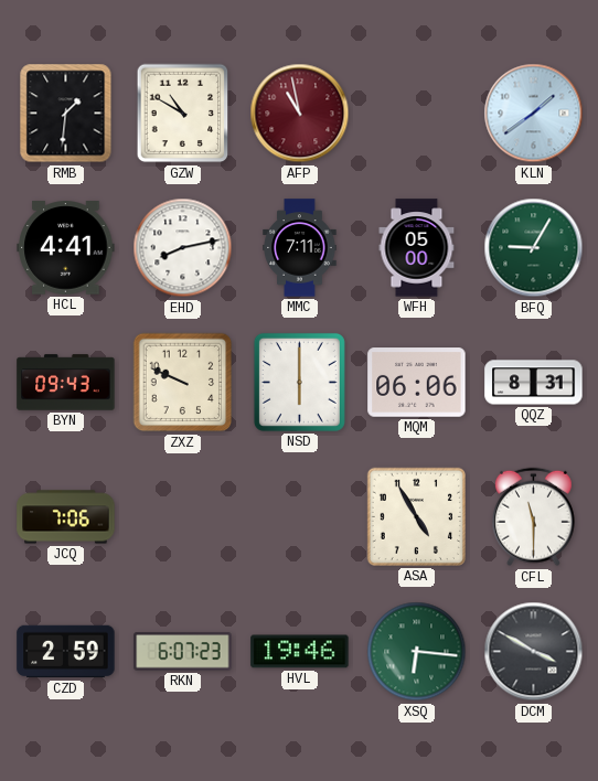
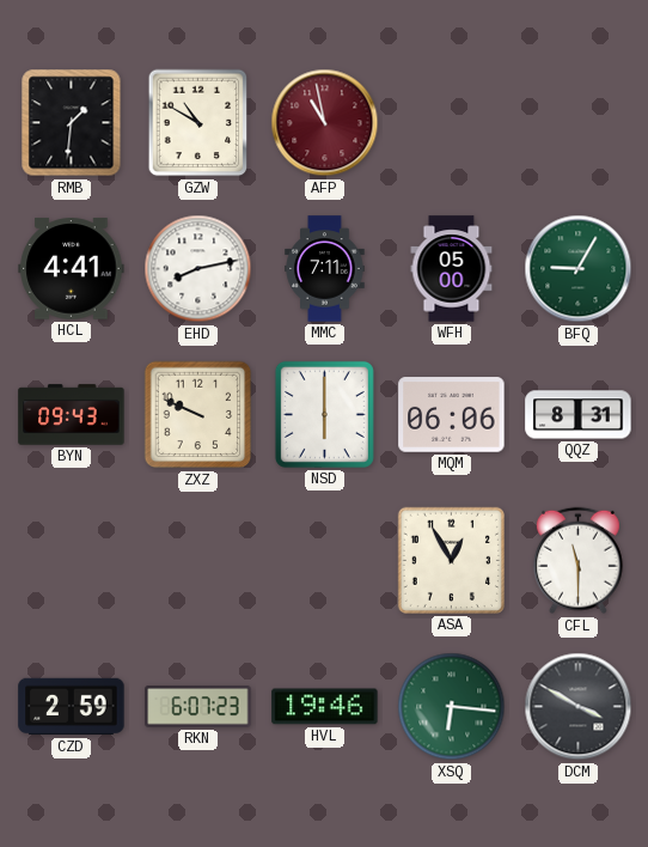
KLN: 1:39 -> none
JCQ: 7:06 -> none
ASA: 4:55 -> 12:55
